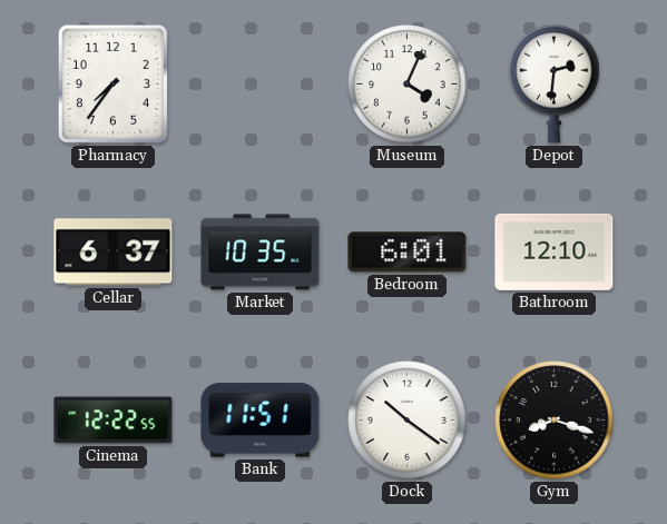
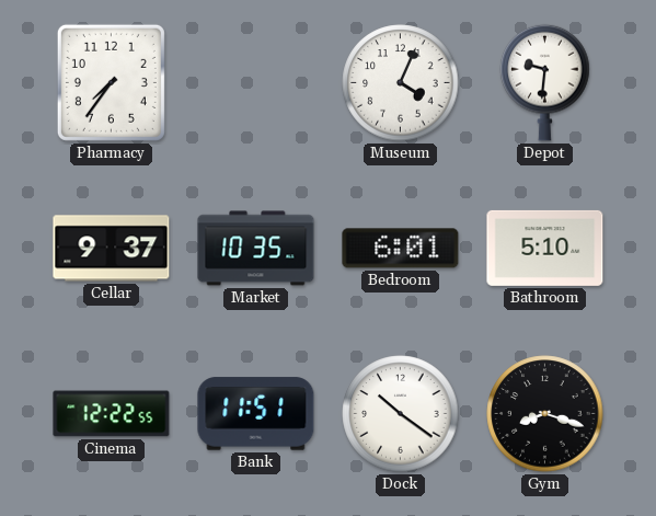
Depot: 2:31 -> 9:31
Cellar: 6:37 -> 9:37
Bathroom: 12:10 -> 5:10
